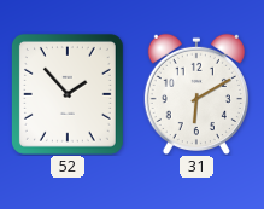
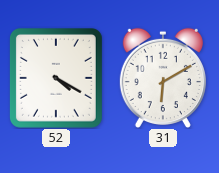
52: 1:53 -> 4:20
